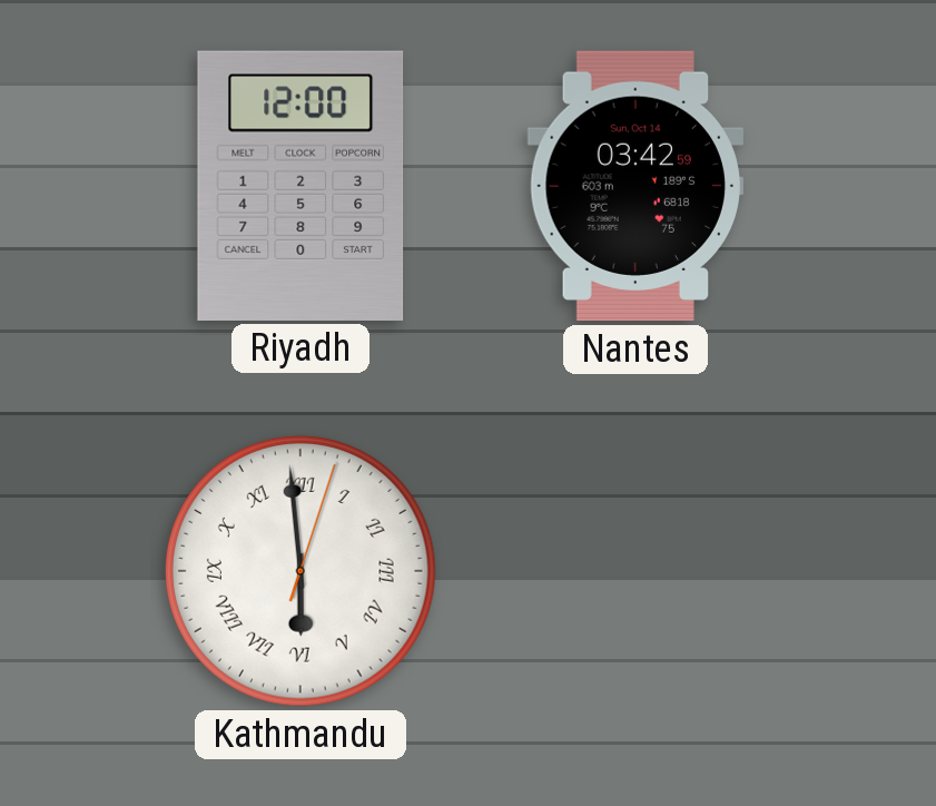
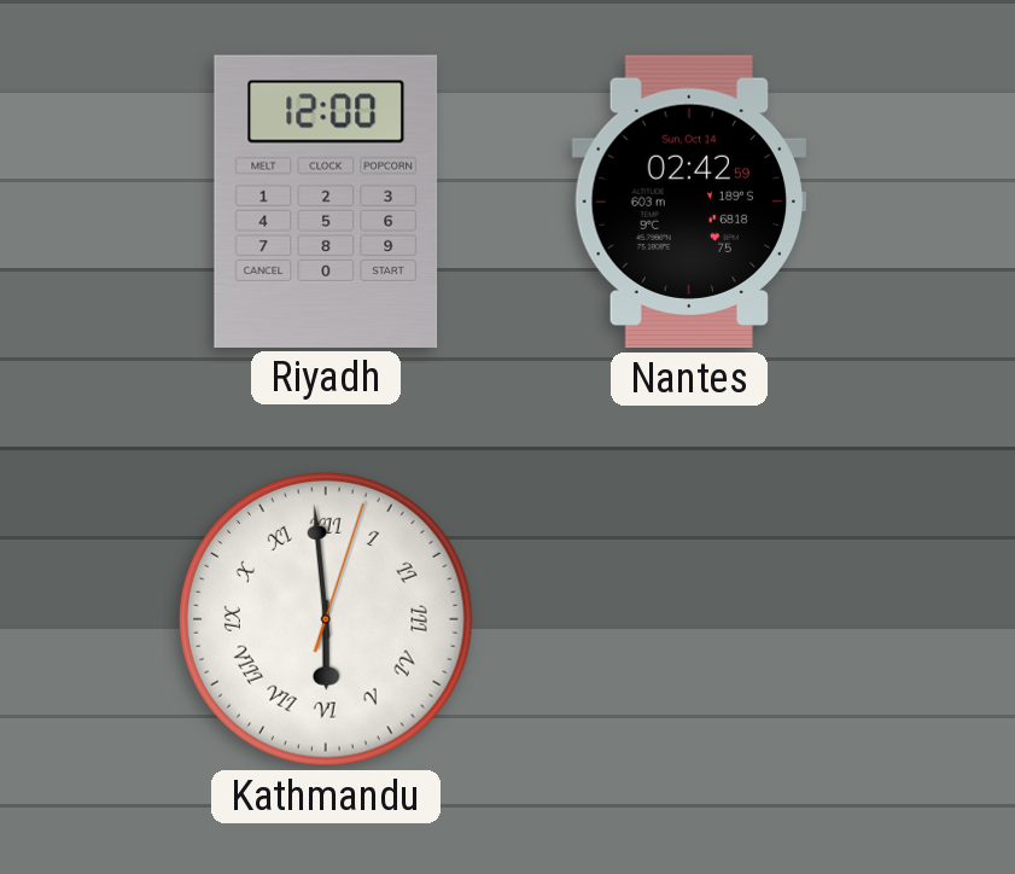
Nantes: 03:42 -> 02:42
